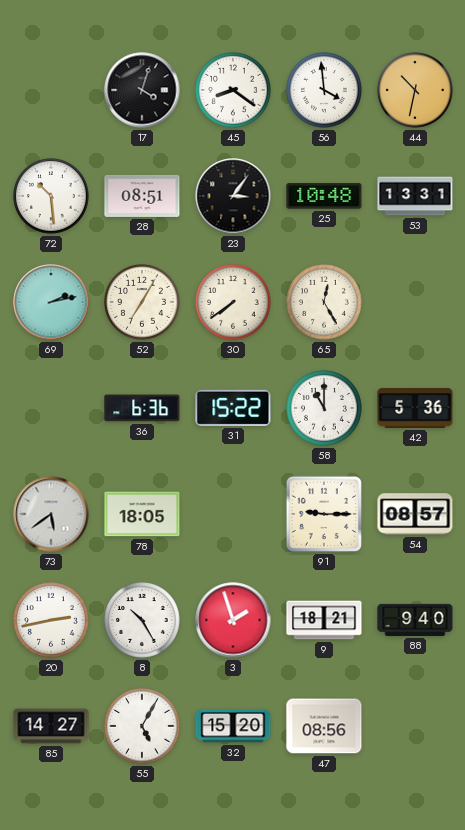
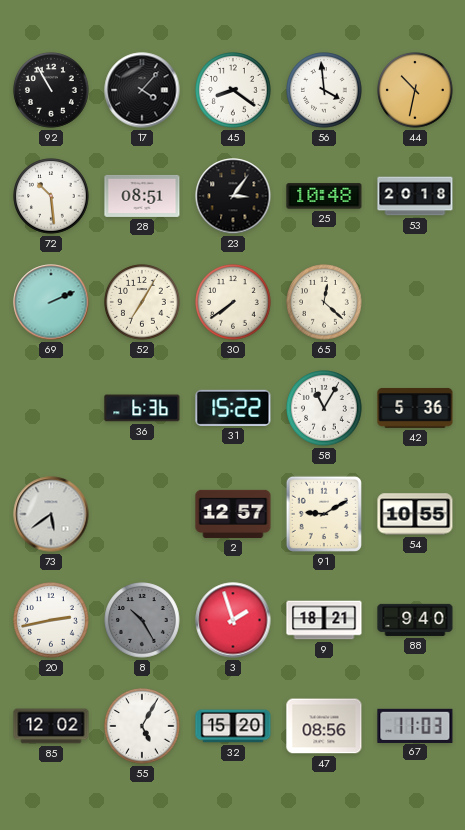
92: none -> 10:55
17: 4:03 -> 4:07
53: 13:31 -> 20:18
69: 2:13 -> 2:11
65: 12:25 -> 12:22
58: 11:00 -> 11:05
78: 18:05 -> none
2: none -> 12:57
91: 9:15 -> 9:10
54: 08:57 -> 10:55
8 dial: white -> grey
85: 14:27 -> 12:02
67: none -> 11:03
